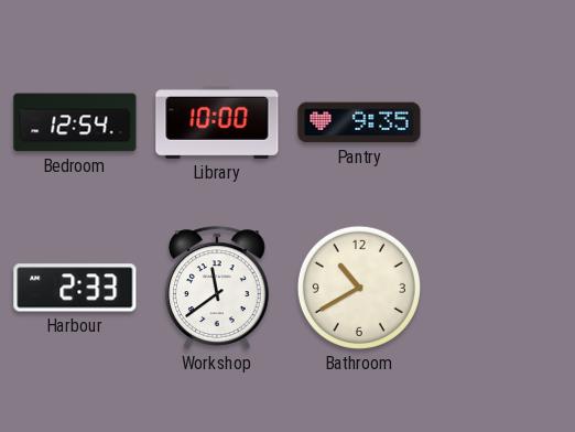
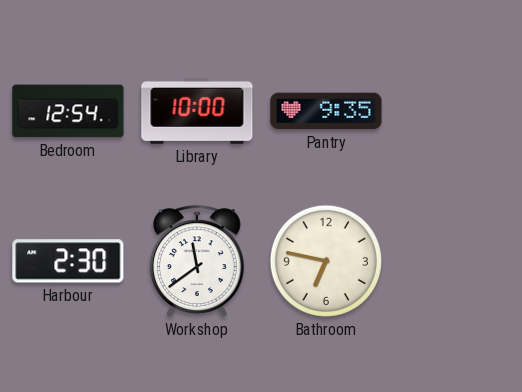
Harbour: 2:33 -> 2:30
Bathroom: 10:40 -> 6:47
